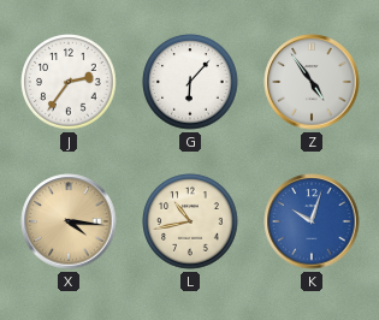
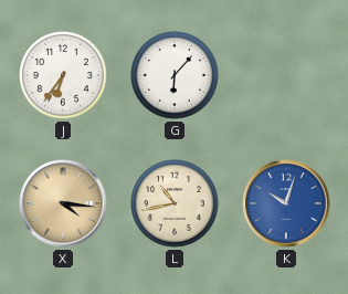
J: 2:36 -> 6:36
Z: 4:54 -> none
